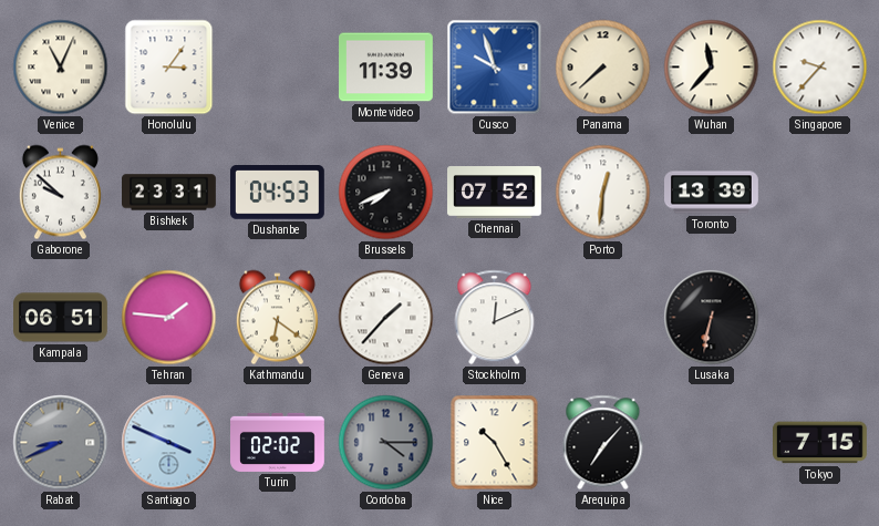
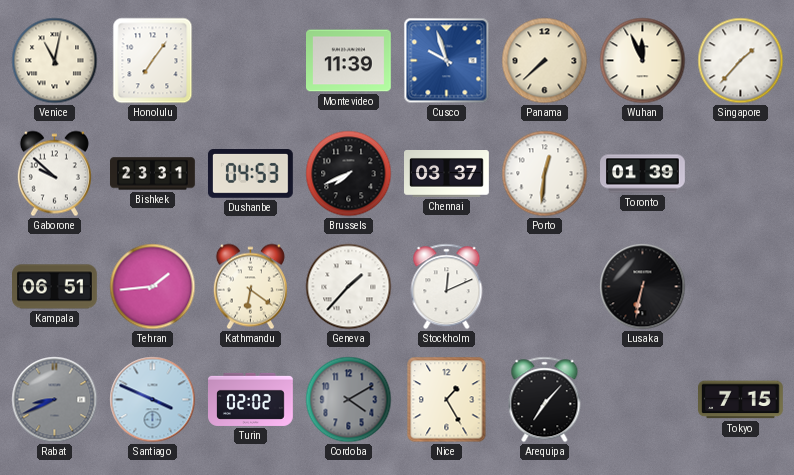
Venice: 11:04 -> 11:02
Honolulu: 3:06 -> 7:06
Wuhan: 11:37 -> 11:56
Singapore: 9:37 -> 1:37
Chennai: 07:52 -> 03:37
Toronto: 13:39 -> 01:39
Tehran: 1:46 -> 1:44
Cordoba: 4:15 -> 4:10
Nice: 10:25 -> 1:25
